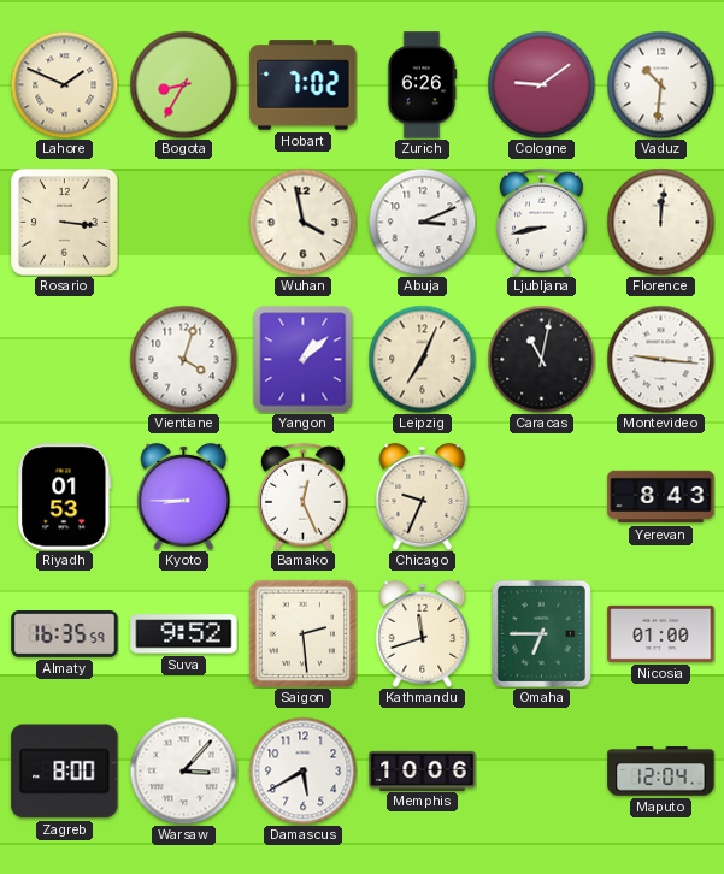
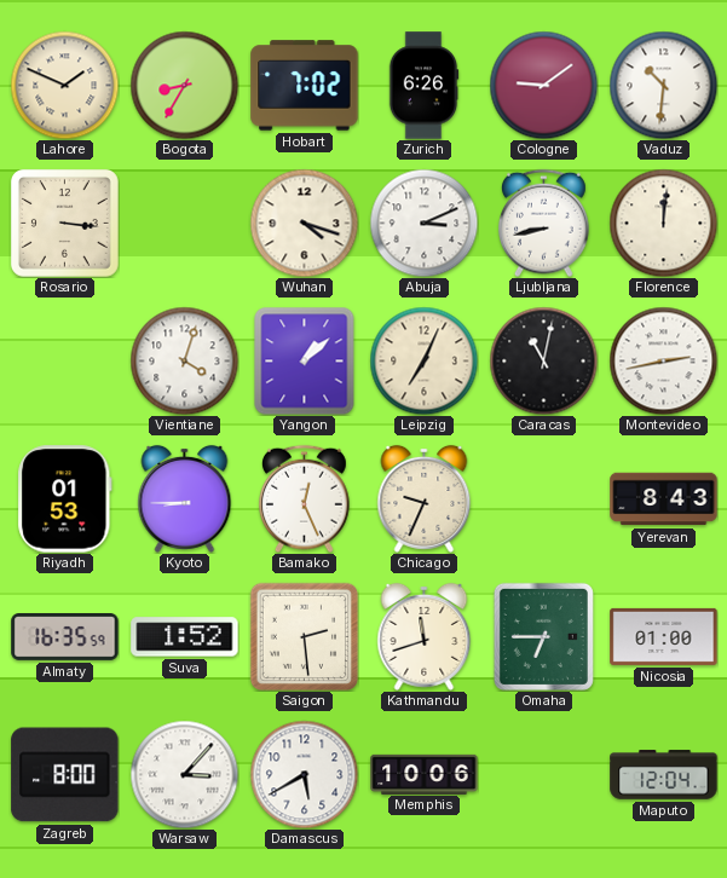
Wuhan: 3:58 -> 4:18
Montevideo: 9:16 -> 2:43
Suva: 9:52 -> 1:52
